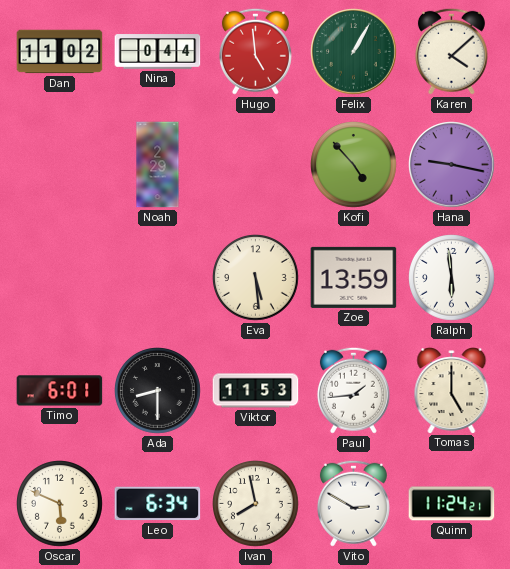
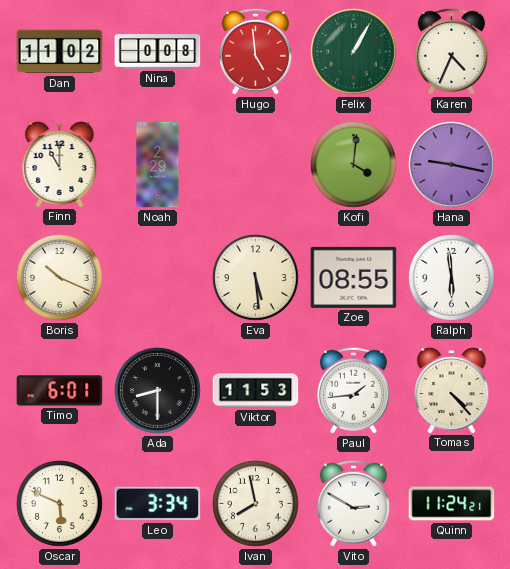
Nina: 0:44 -> 0:08
Karen: 4:08 -> 4:34
Finn: none -> 11:00
Kofi: 4:53 -> 4:01
Boris: none -> 10:19
Zoe: 13:59 -> 08:55
Tomas: 5:00 -> 4:23
Leo: 6:34 -> 3:34
